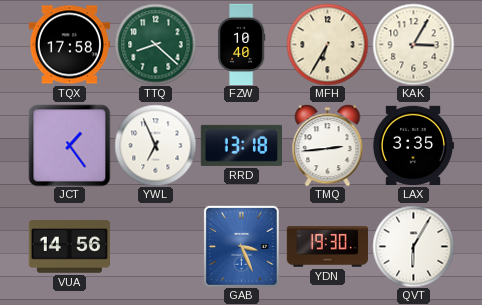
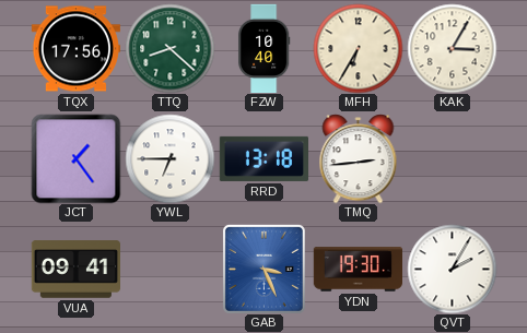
TQX: 17:58 -> 17:56
YWL: 6:56 -> 6:45
LAX: 3:35 -> none
VUA: 14:56 -> 09:41
QVT: 6:05 -> 2:05
